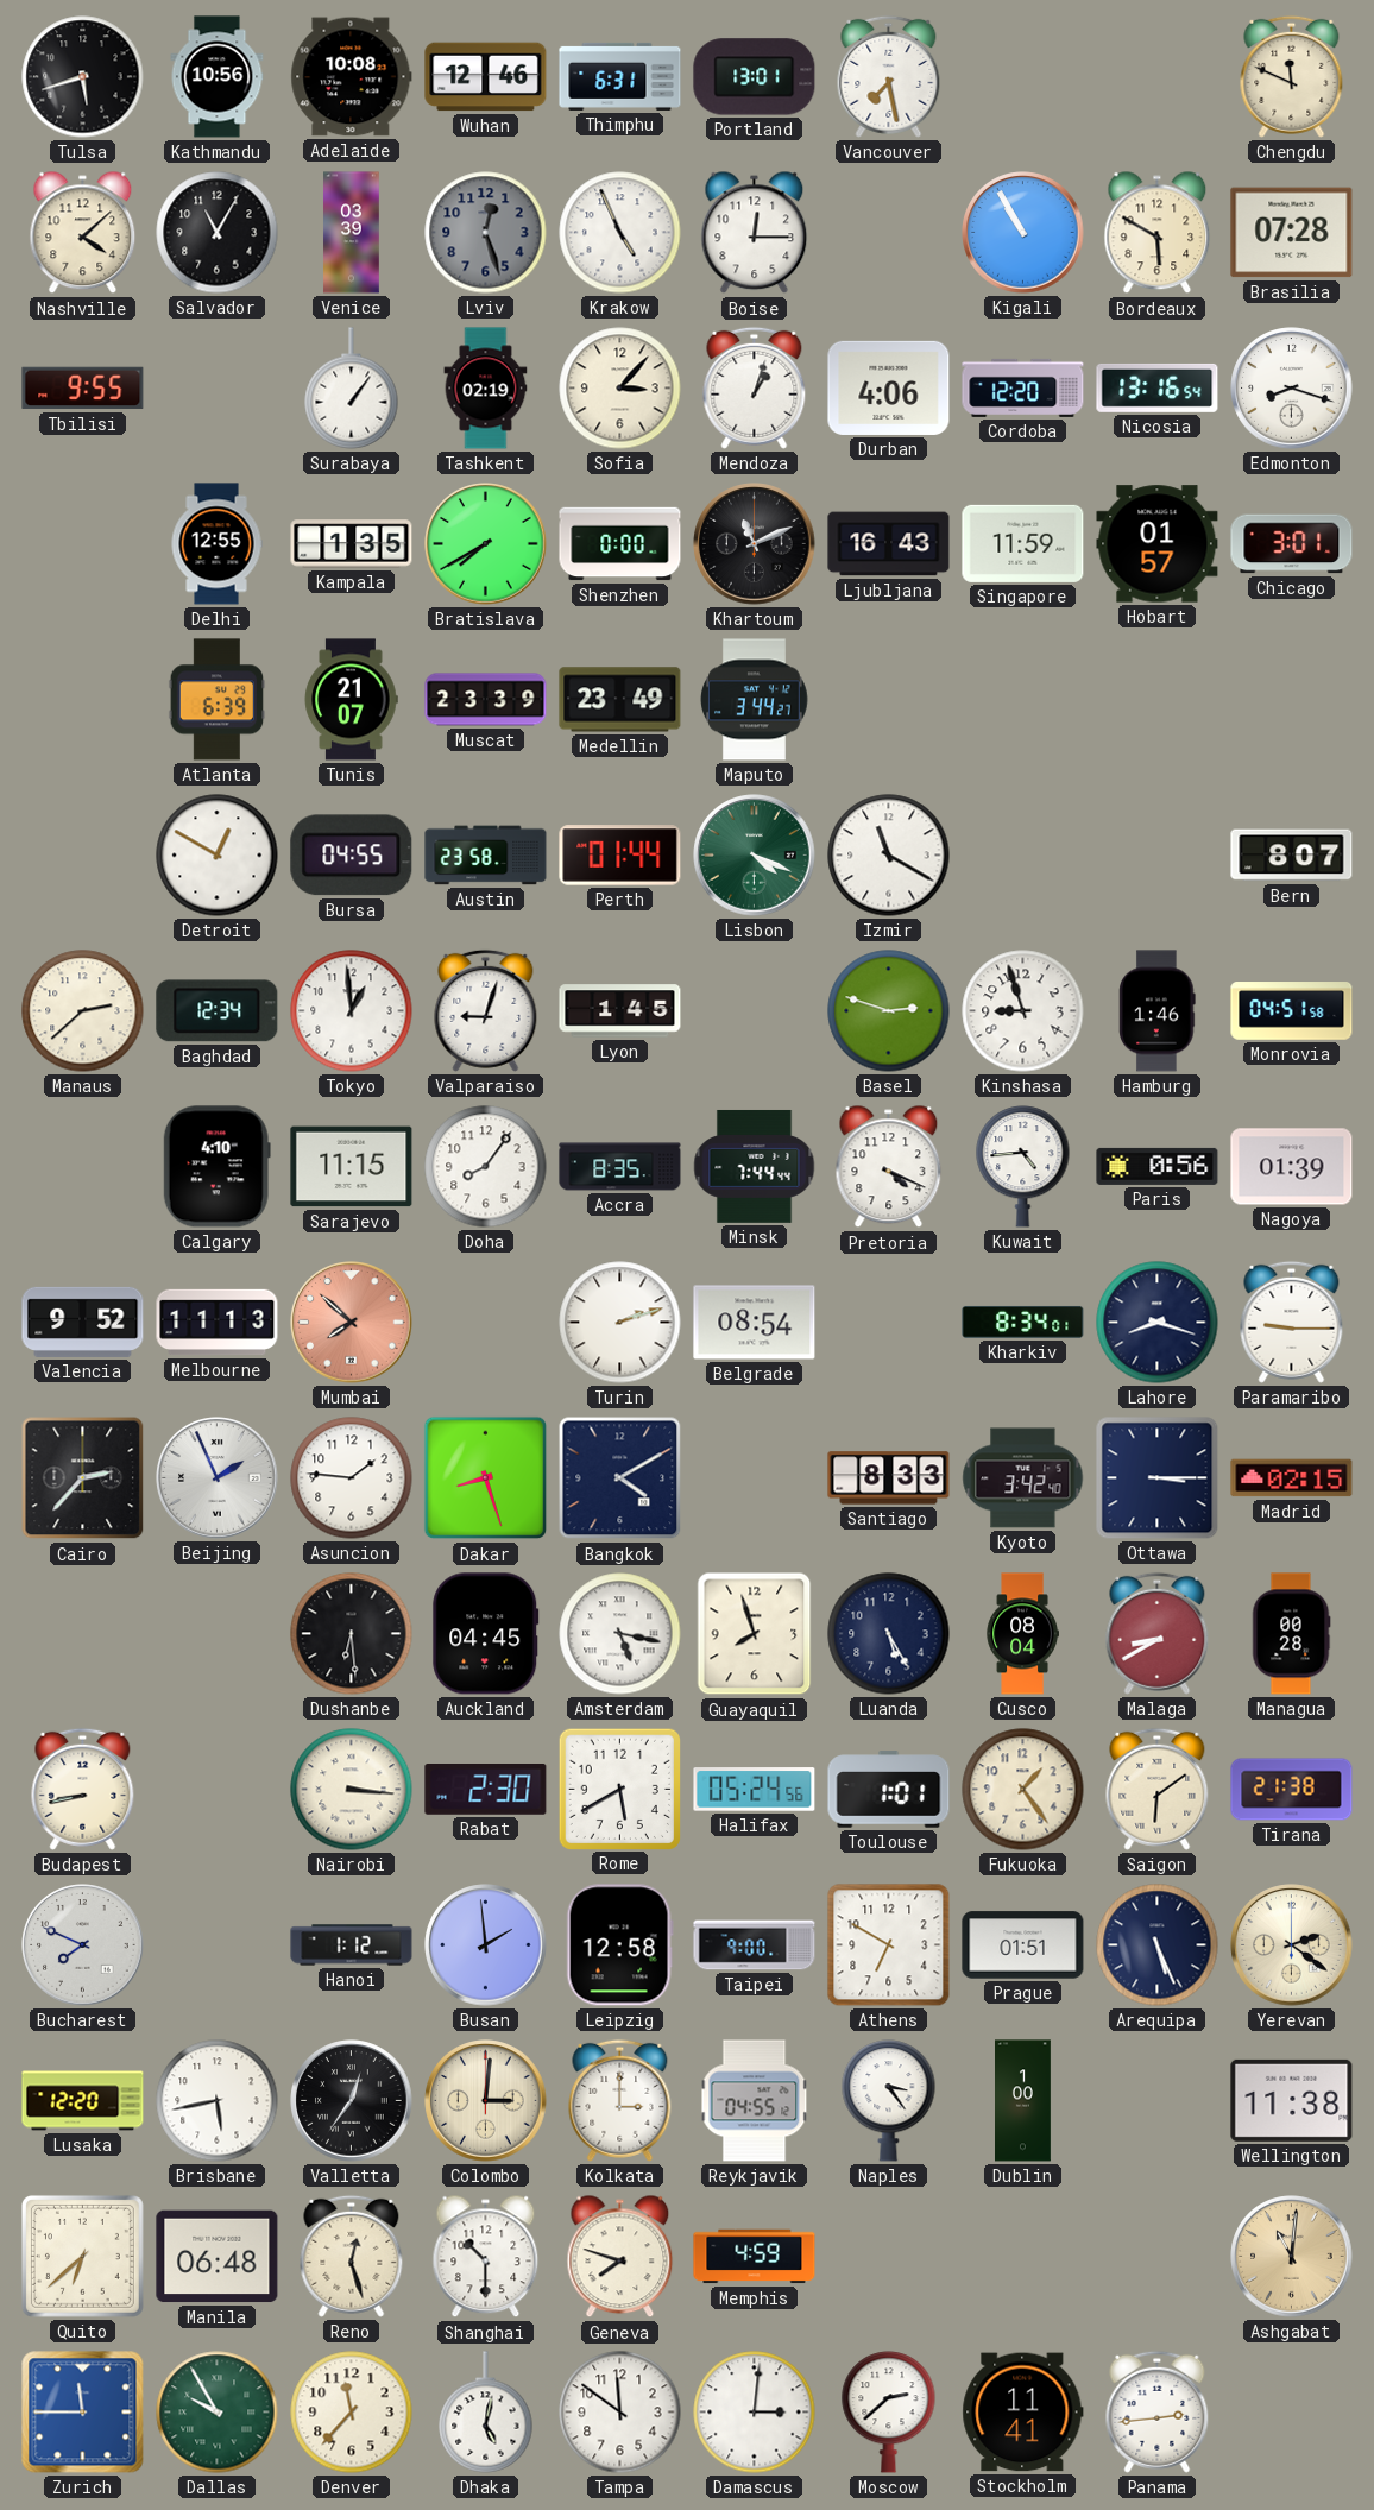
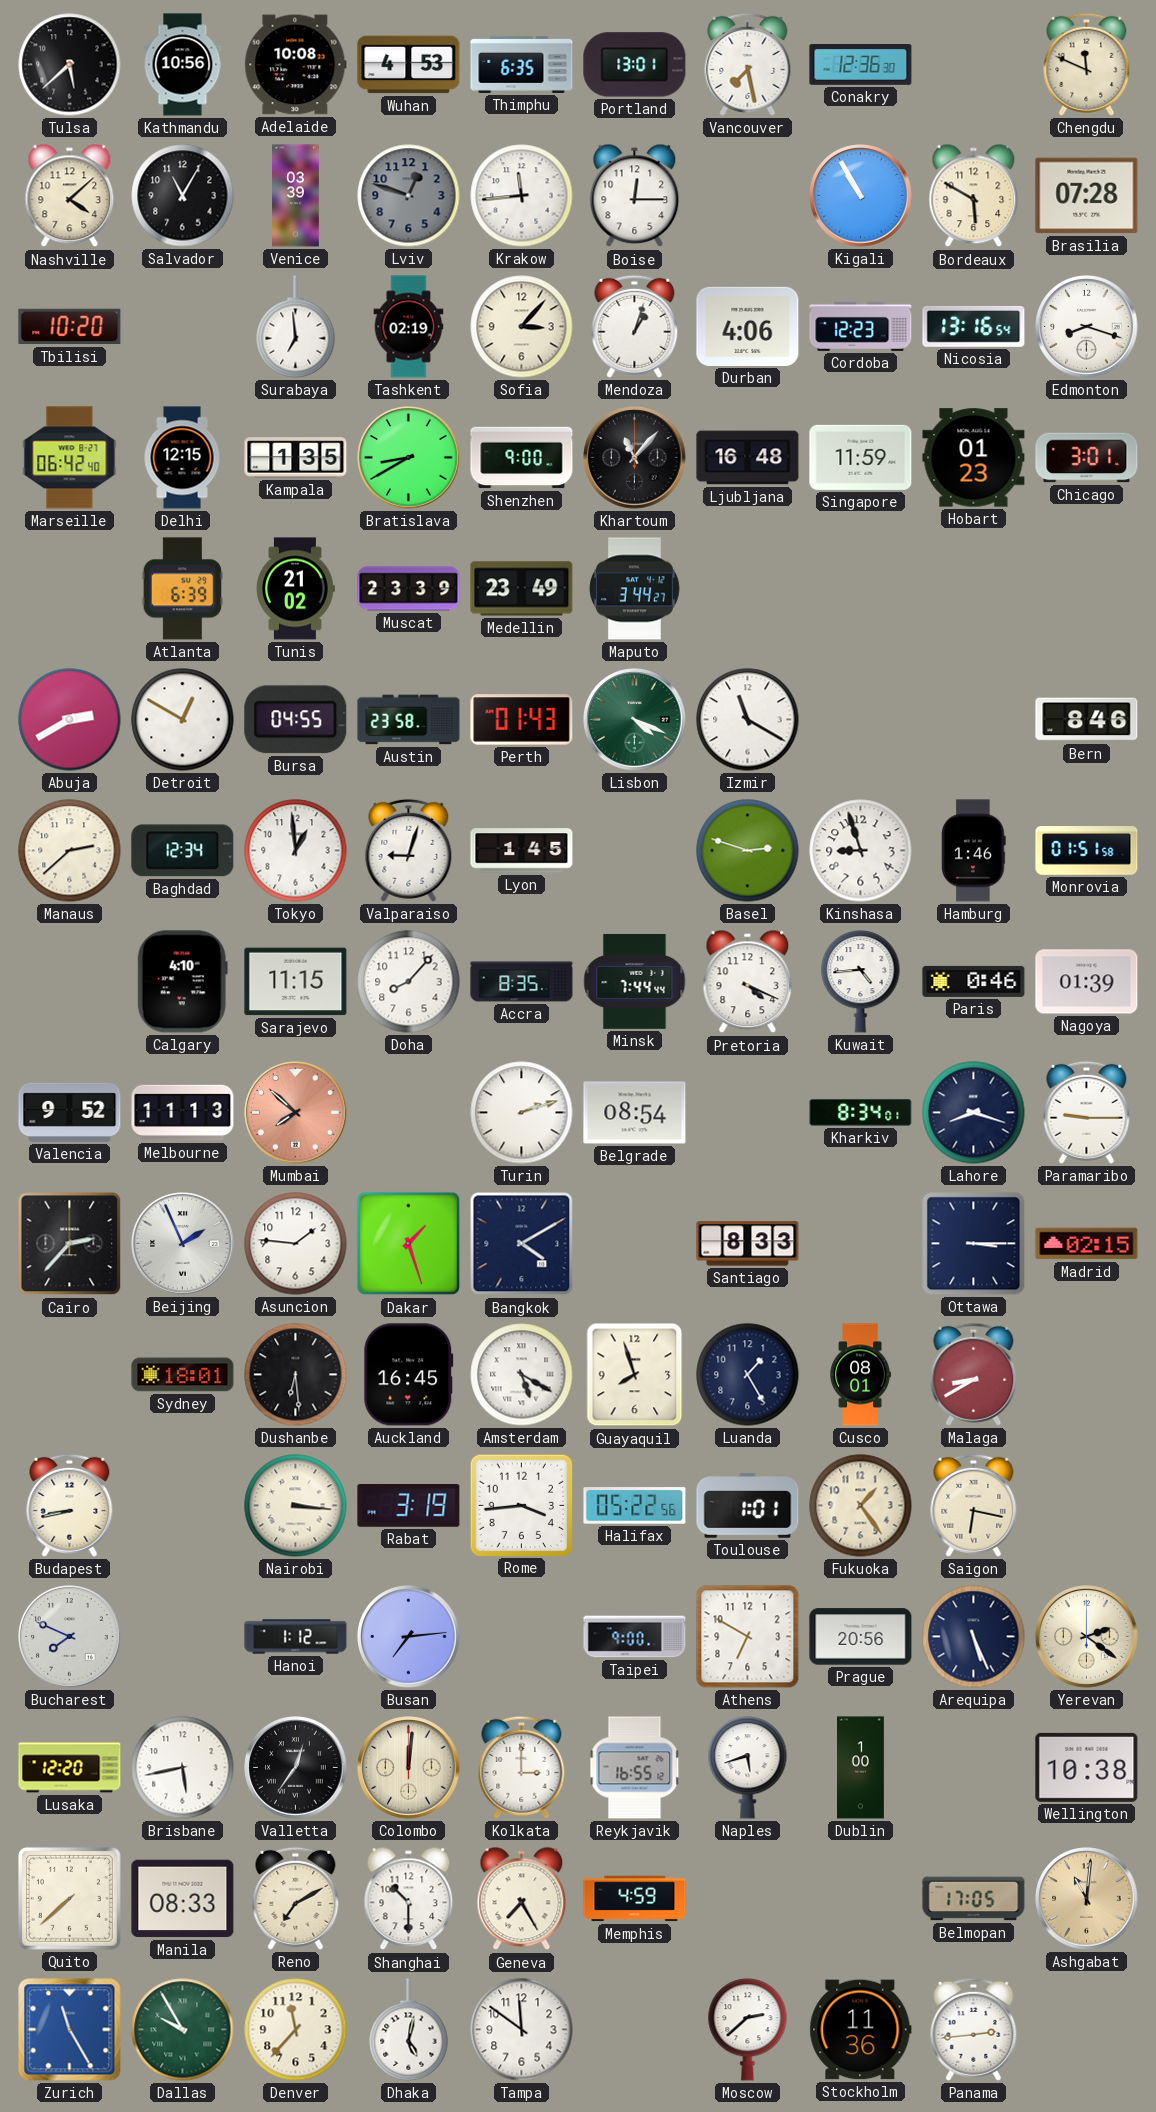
Tulsa: 5:42 -> 5:38
Wuhan: 12:46 -> 4:53
Thimphu: 6:31 -> 6:35
Conakry: none -> 12:36
Lviv: 12:27 -> 12:48
Krakow: 4:56 -> 11:44
Tbilisi: 9:55 -> 10:20
Surabaya: 1:06 -> 6:59
Cordoba: 12:20 -> 12:23
Marseille: none -> 06:42
Delhi: 12:55 -> 12:15
Bratislava: 7:40 -> 8:40
Shenzhen: 0:00 -> 9:00
Khartoum: 11:11 -> 11:07
Ljubljana: 16:43 -> 16:48
Hobart: 01:57 -> 01:23
Tunis: 21:07 -> 21:02
Abuja: none -> 2:40
Perth: 01:44 -> 01:43
Bern: 8:07 -> 8:46
Monrovia: 04:51 -> 01:51
Doha: 8:06 -> 8:07
Paris: 0:56 -> 0:46
Dakar: 8:27 -> 1:27
Kyoto: 3:42 -> none
Sydney: none -> 18:01
Auckland: 04:45 -> 16:45
Amsterdam: 5:17 -> 5:20
Luanda: 5:25 -> 1:25
Cusco: 08:04 -> 08:01
Managua: 00:28 -> none
Rabat: 2:30 -> 3:19
Rome: 5:40 -> 3:44
Halifax: 05:24 -> 05:22
Saigon: 6:09 -> 6:17
Tirana: 21:38 -> none
Busan: 1:59 -> 7:14
Leipzig: 12:58 -> none
Prague: 01:51 -> 20:56
Colombo: 3:01 -> 12:01
Reykjavik: 04:55 -> 16:55
Naples: 3:24 -> 5:42
Wellington: 11:38 -> 10:38
Quito: 6:38 -> 7:38
Manila: 06:48 -> 08:33
Reno: 12:27 -> 7:10
Geneva: 7:48 -> 7:25
Belmopan: none -> 17:05
Zurich: 11:45 -> 11:25
Damascus: 3:01 -> none
Stockholm: 11:41 -> 11:36
